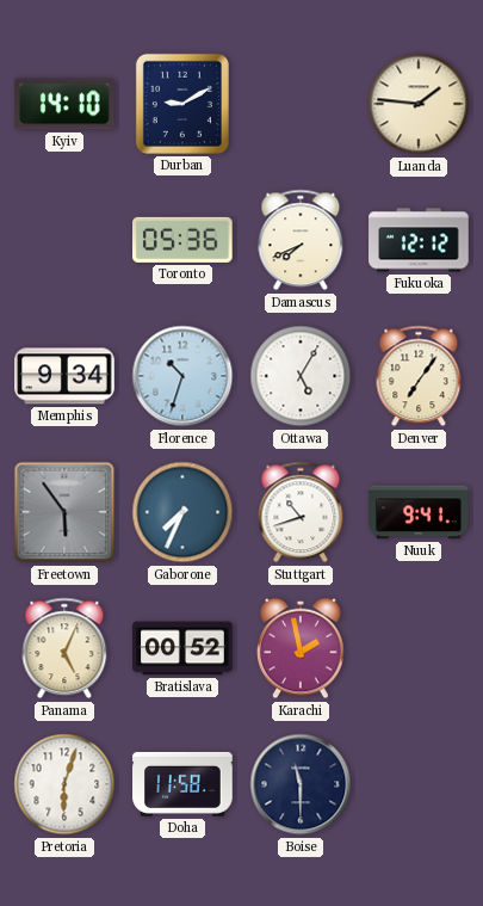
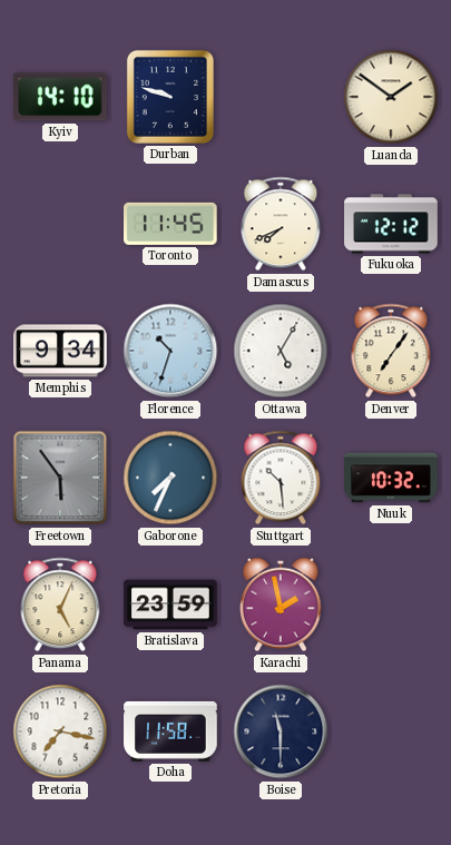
Durban: 9:10 -> 9:48
Luanda: 1:46 -> 1:51
Toronto: 05:36 -> 11:45
Stuttgart: 10:42 -> 10:29
Nuuk: 9:41 -> 10:32
Bratislava: 00:52 -> 23:59
Pretoria: 6:03 -> 7:17
